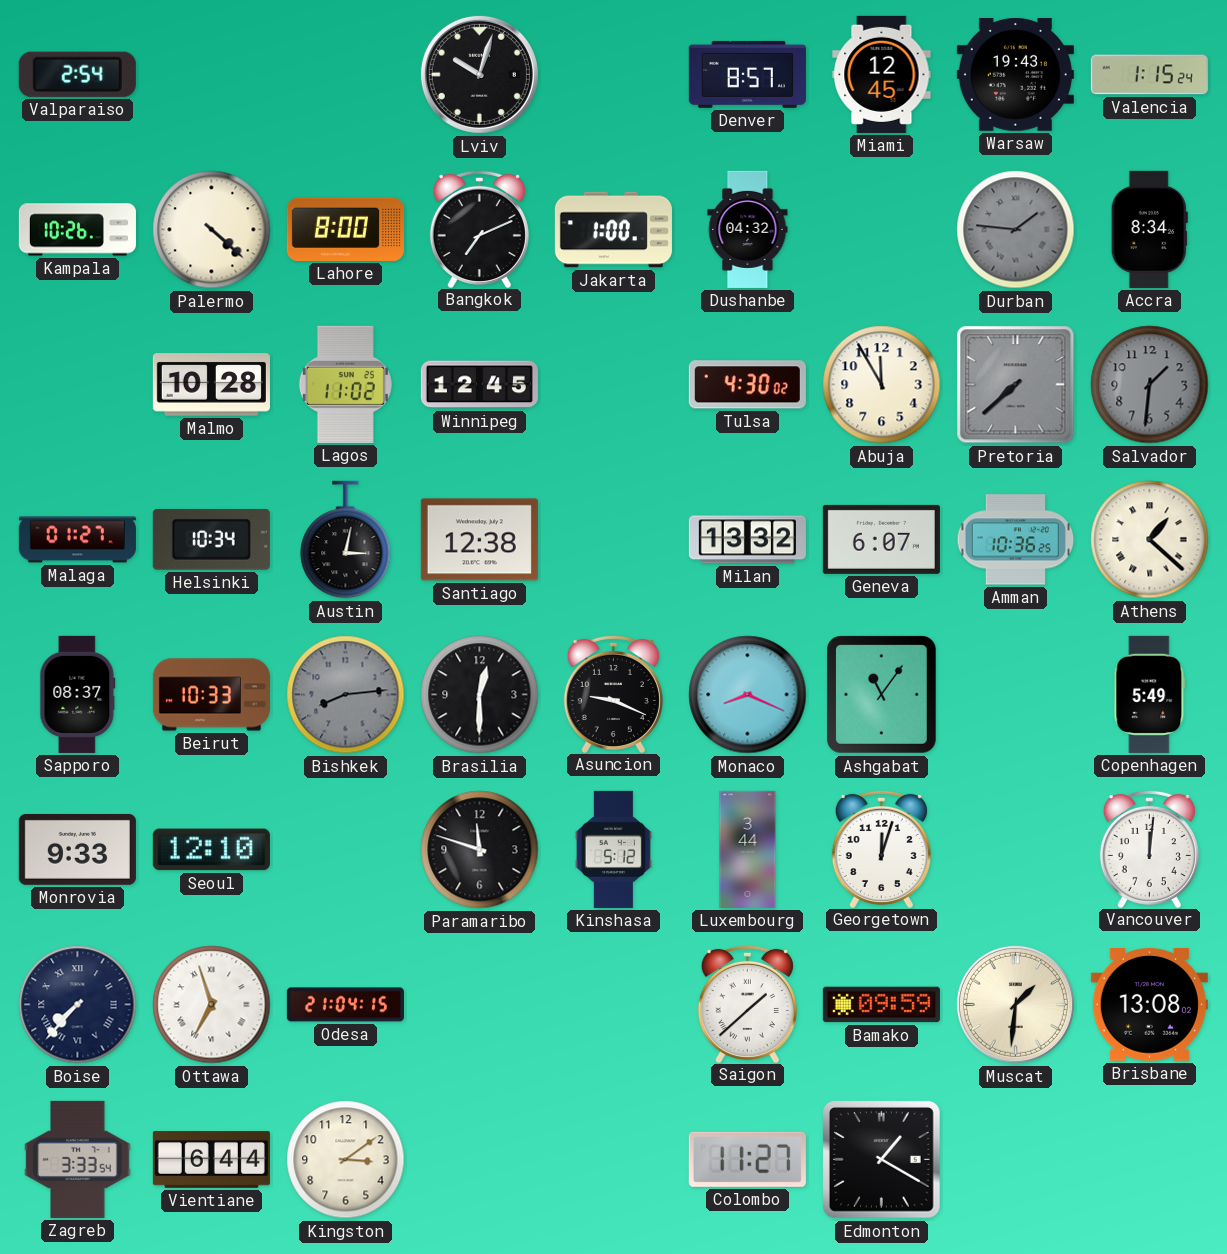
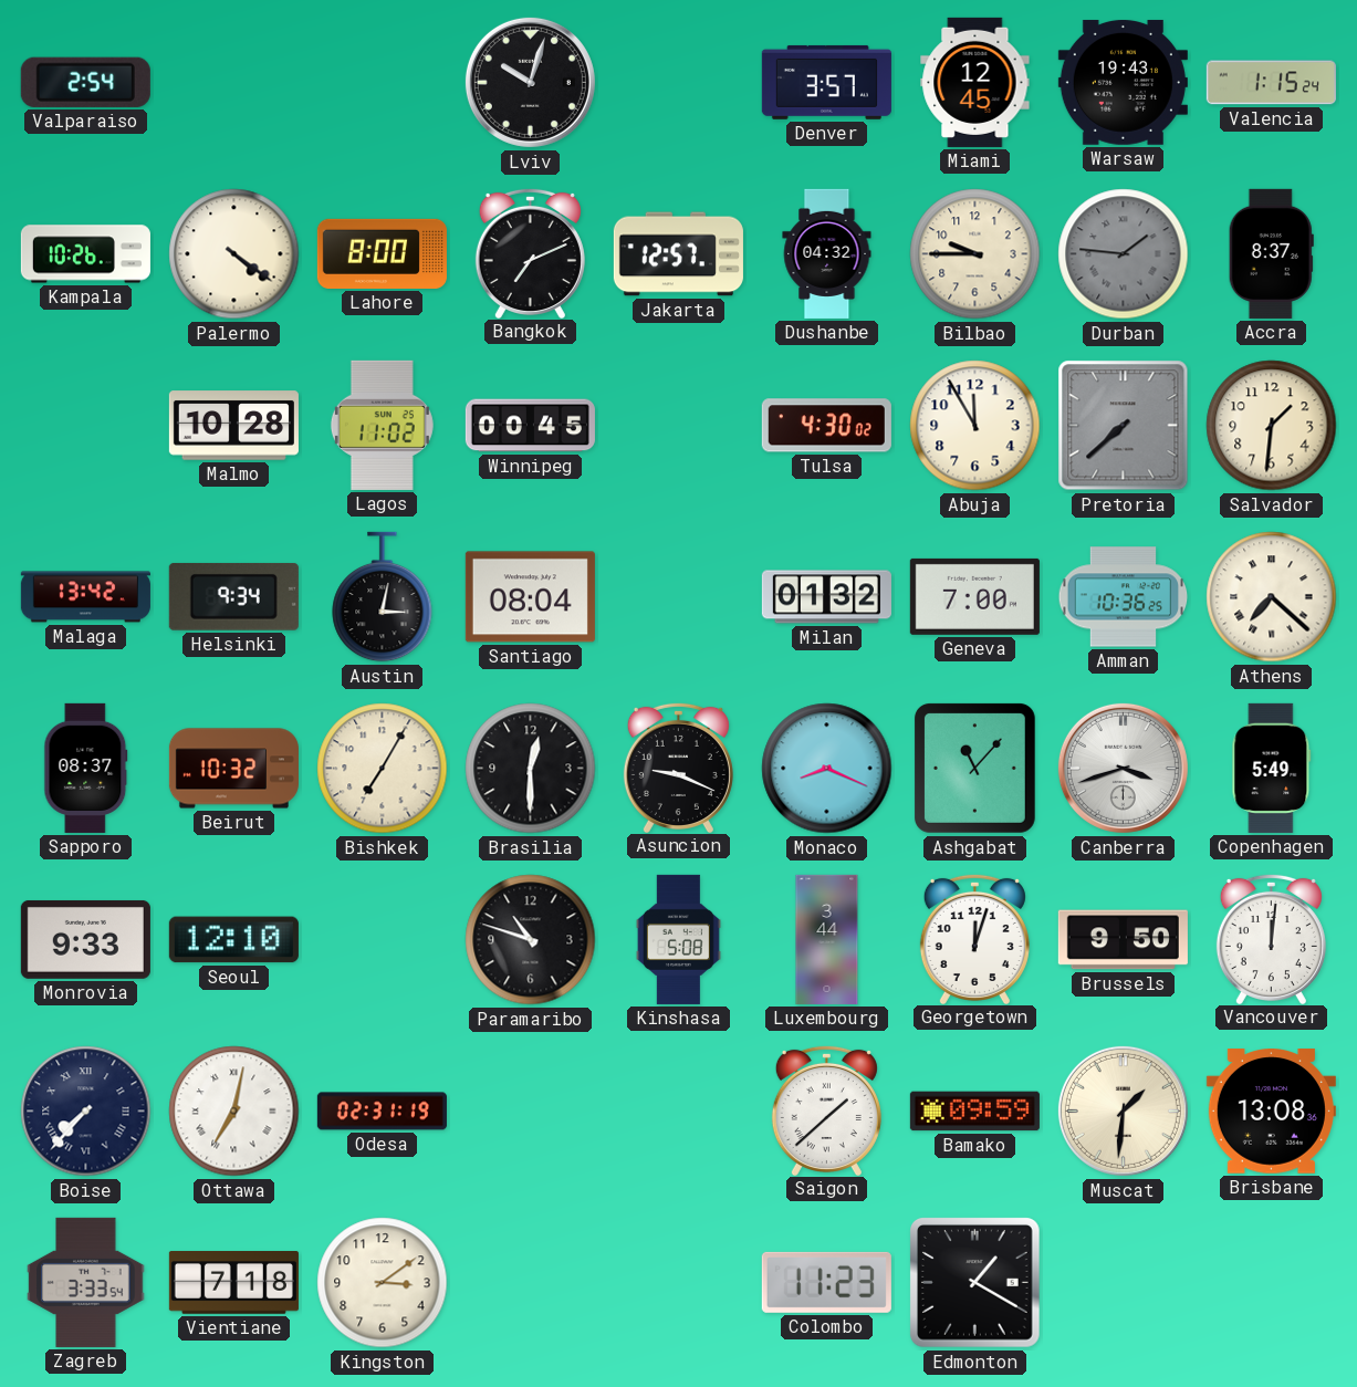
Denver: 8:57 -> 3:57
Palermo: 4:22 -> 4:21
Jakarta: 1:00 -> 12:57
Bilbao: none -> 9:45
Accra: 8:34 -> 8:37
Winnipeg: 12:45 -> 00:45
Salvador dial: grey -> cream
Malaga: 01:27 -> 13:42
Helsinki: 10:34 -> 9:34
Santiago: 12:38 -> 08:04
Milan: 13:32 -> 01:32
Geneva: 6:07 -> 7:00
Athens: 1:22 -> 7:22
Beirut: 10:33 -> 10:32
Bishkek: 8:14 -> 7:05
Bishkek dial: grey -> cream
Ashgabat: 11:06 -> 11:07
Canberra: none -> 3:42
Paramaribo: 11:48 -> 10:48
Kinshasa: 5:12 -> 5:08
Brussels: none -> 9:50
Ottawa: 6:57 -> 7:02
Odesa: 21:04 -> 02:31
Brisbane: 13:08:02 -> 13:08:36
Vientiane: 6:44 -> 7:18
Colombo: 11:27 -> 11:23
